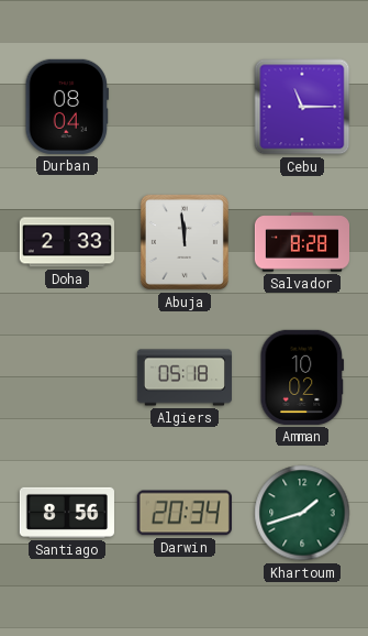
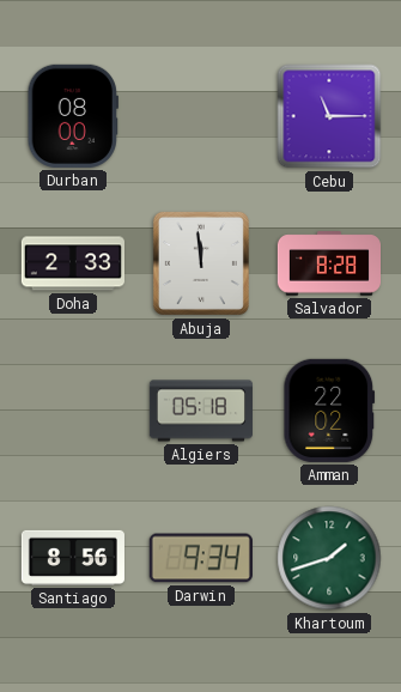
Durban: 08:04 -> 08:00
Amman: 10:02 -> 22:02
Darwin: 20:34 -> 9:34
